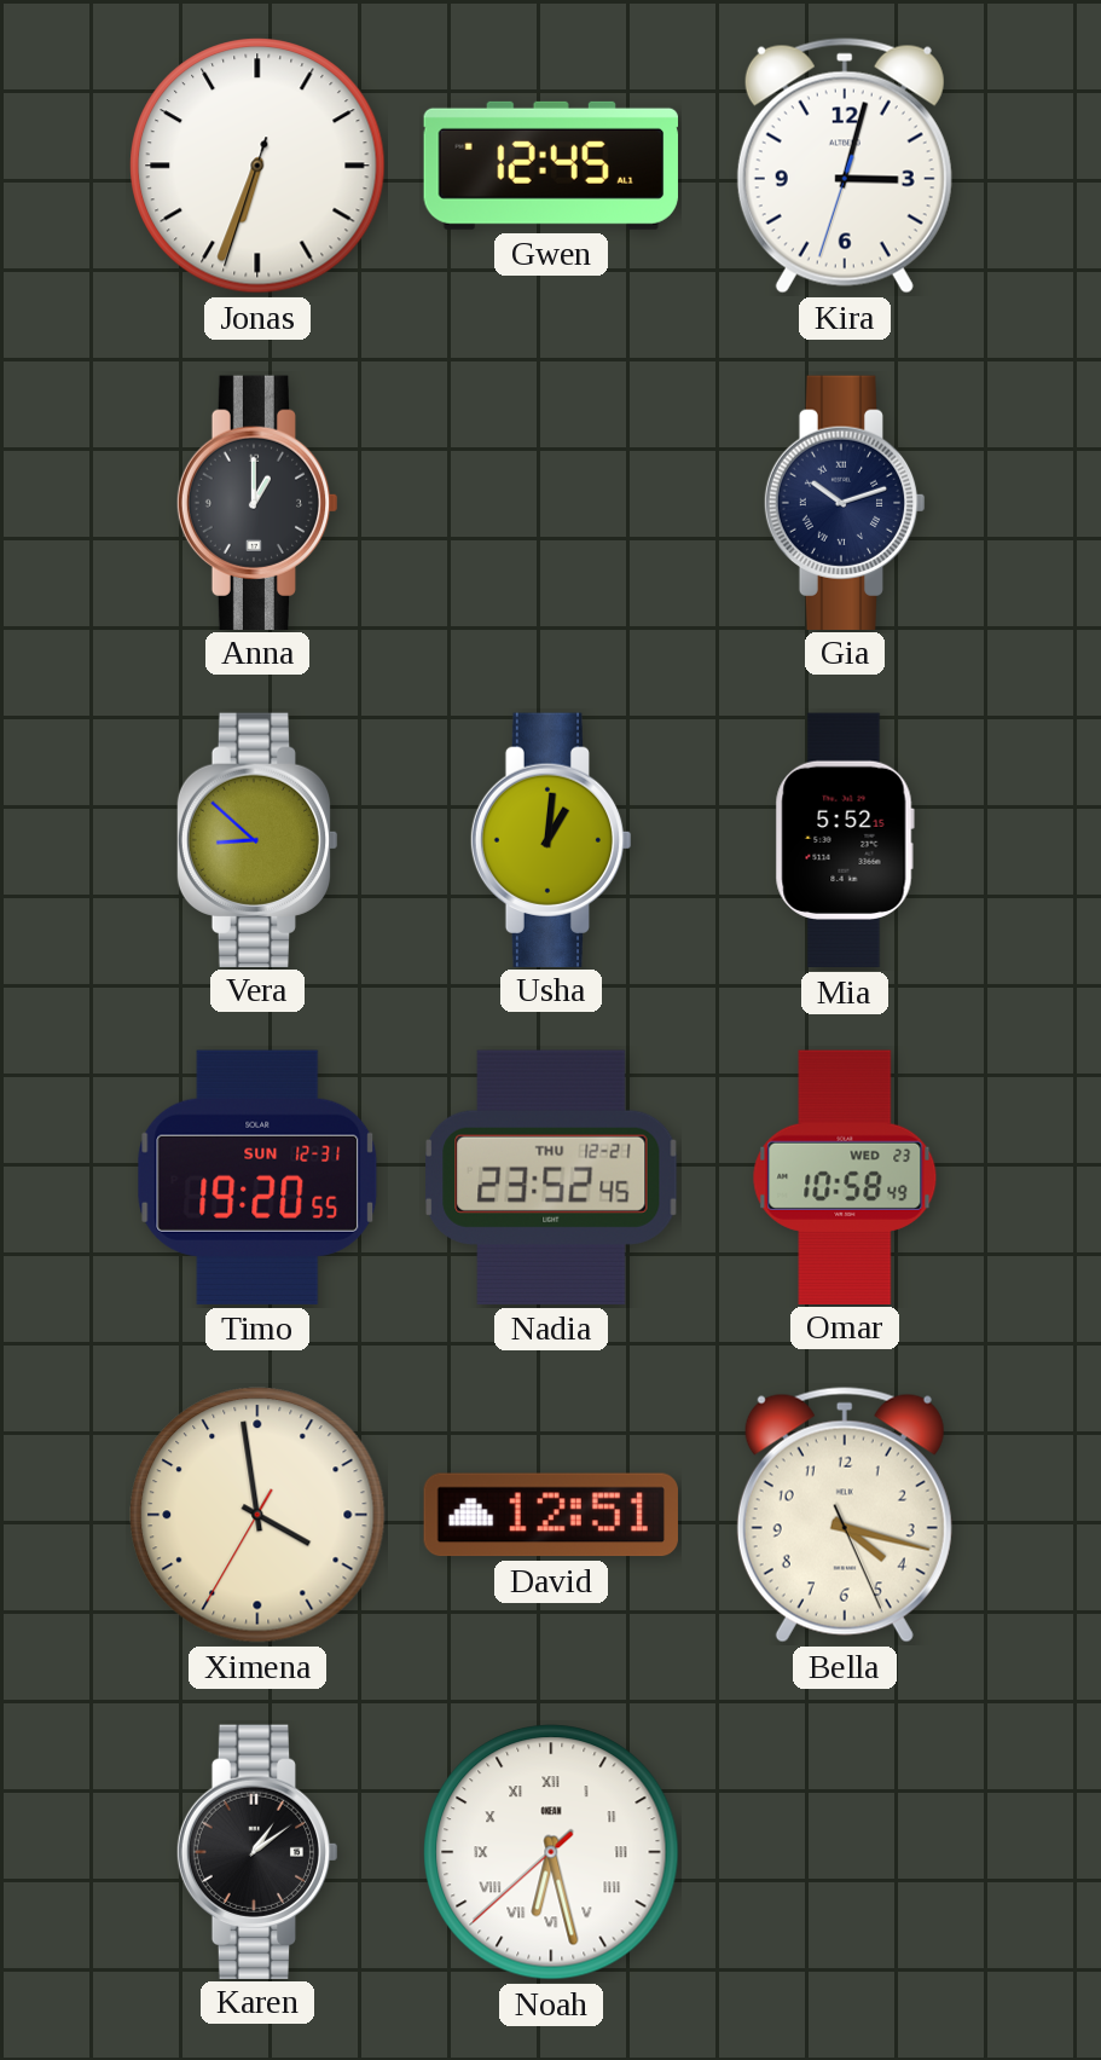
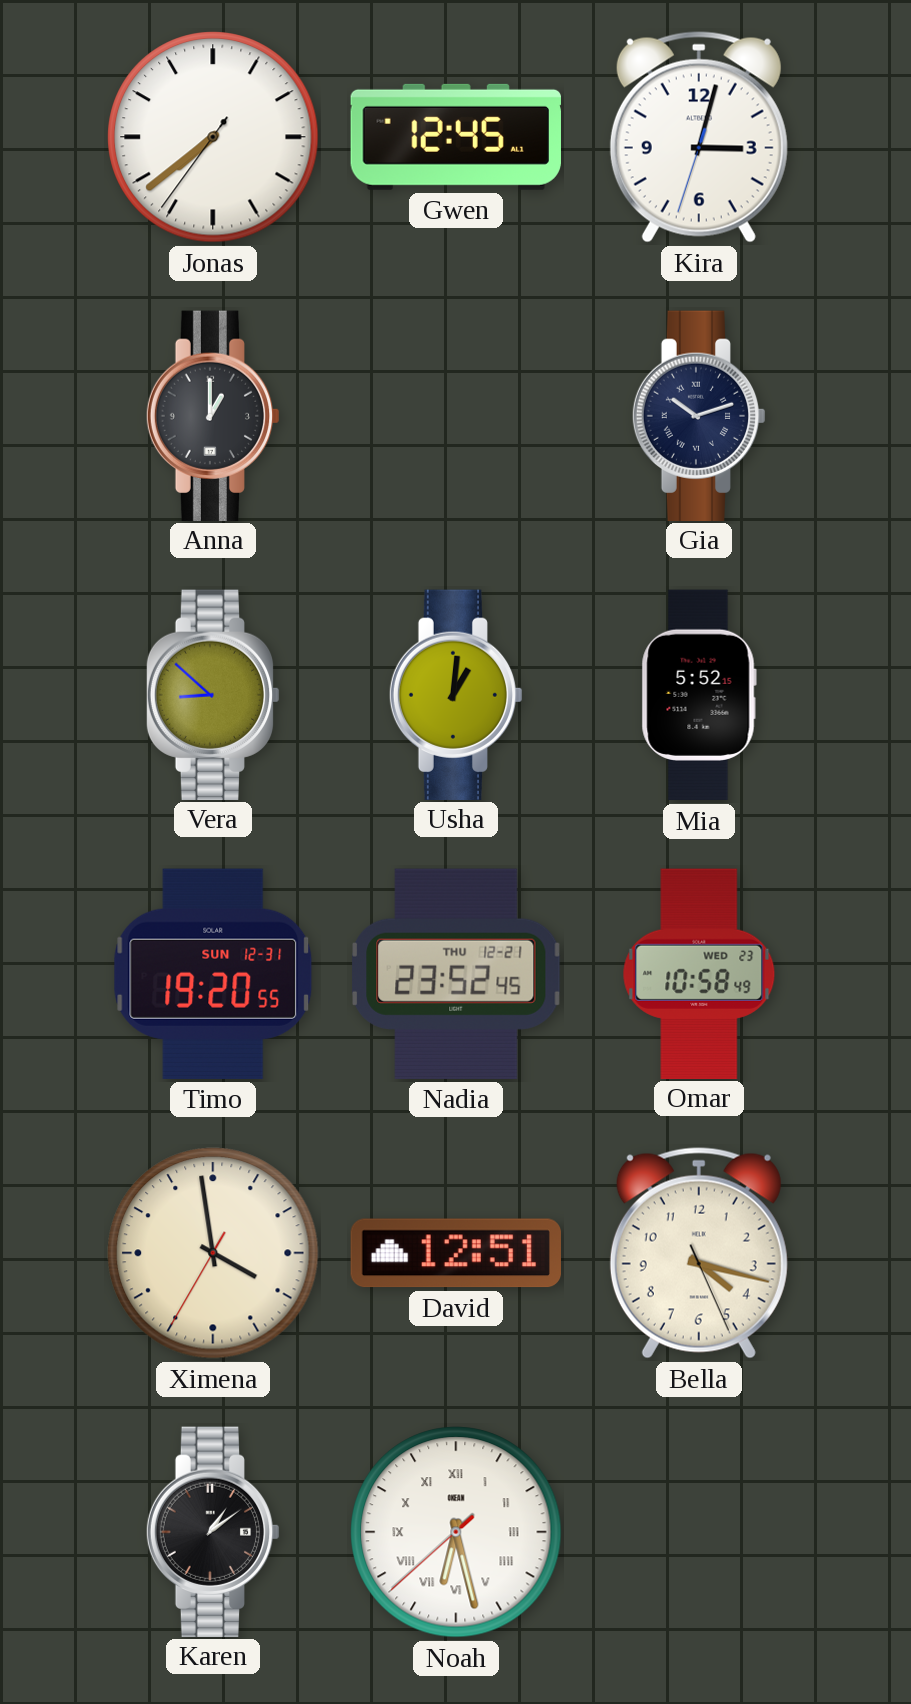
Jonas: 6:33 -> 7:38
